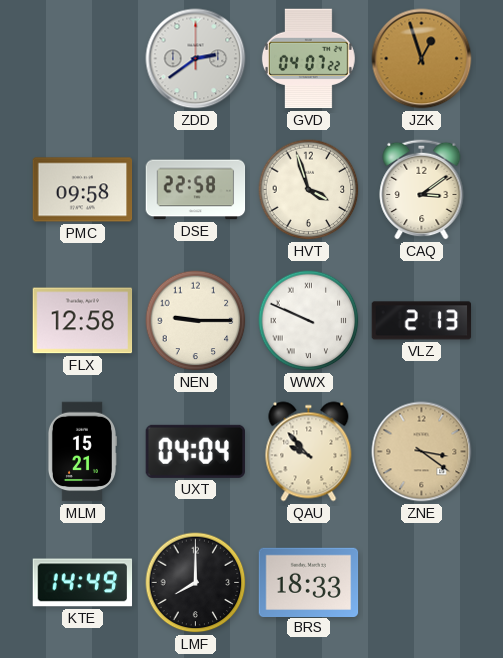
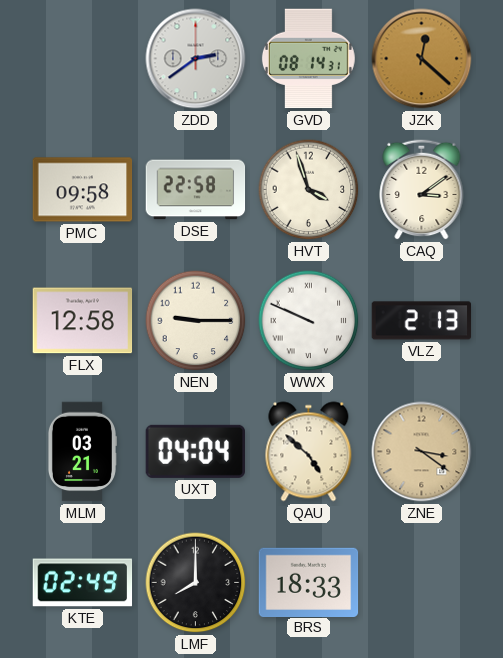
GVD: 04:07 -> 08:14
JZK: 12:57 -> 12:22
MLM: 15:21 -> 03:21
QAU: 9:53 -> 4:52
KTE: 14:49 -> 02:49
